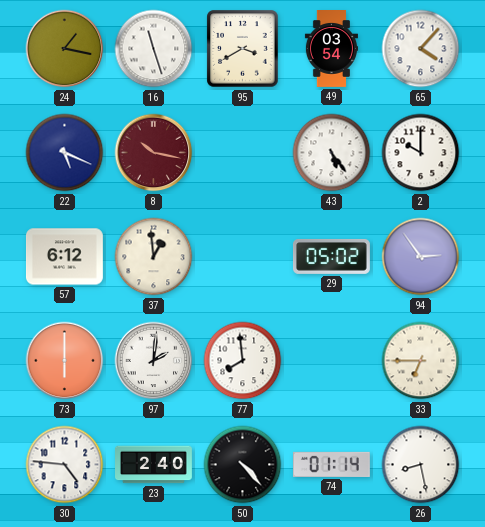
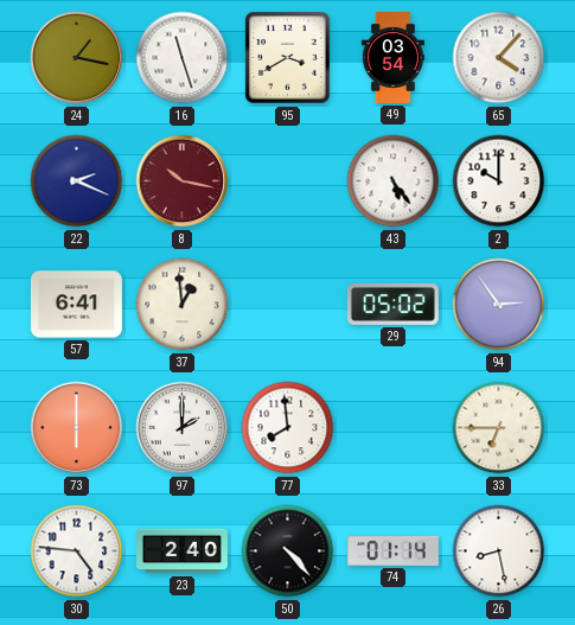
22: 5:19 -> 2:19
57: 6:12 -> 6:41
97: 2:01 -> 2:00
